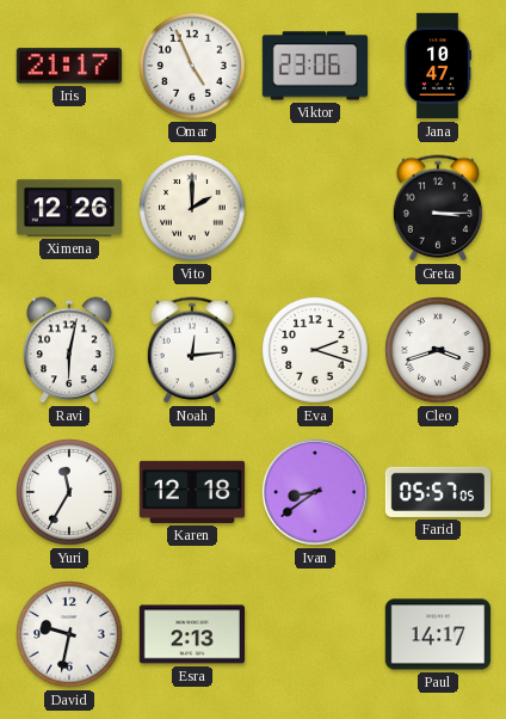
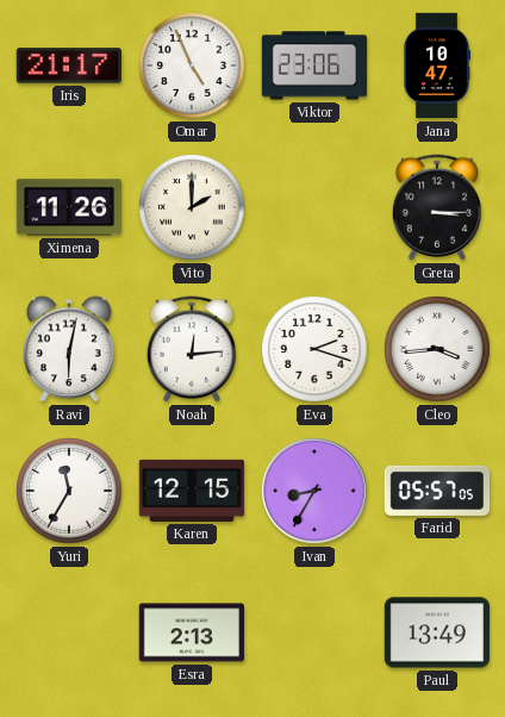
Ximena: 12:26 -> 11:26
Cleo: 3:42 -> 3:44
Karen: 12:18 -> 12:15
Ivan: 8:39 -> 8:35
David: 9:32 -> none
Paul: 14:17 -> 13:49
